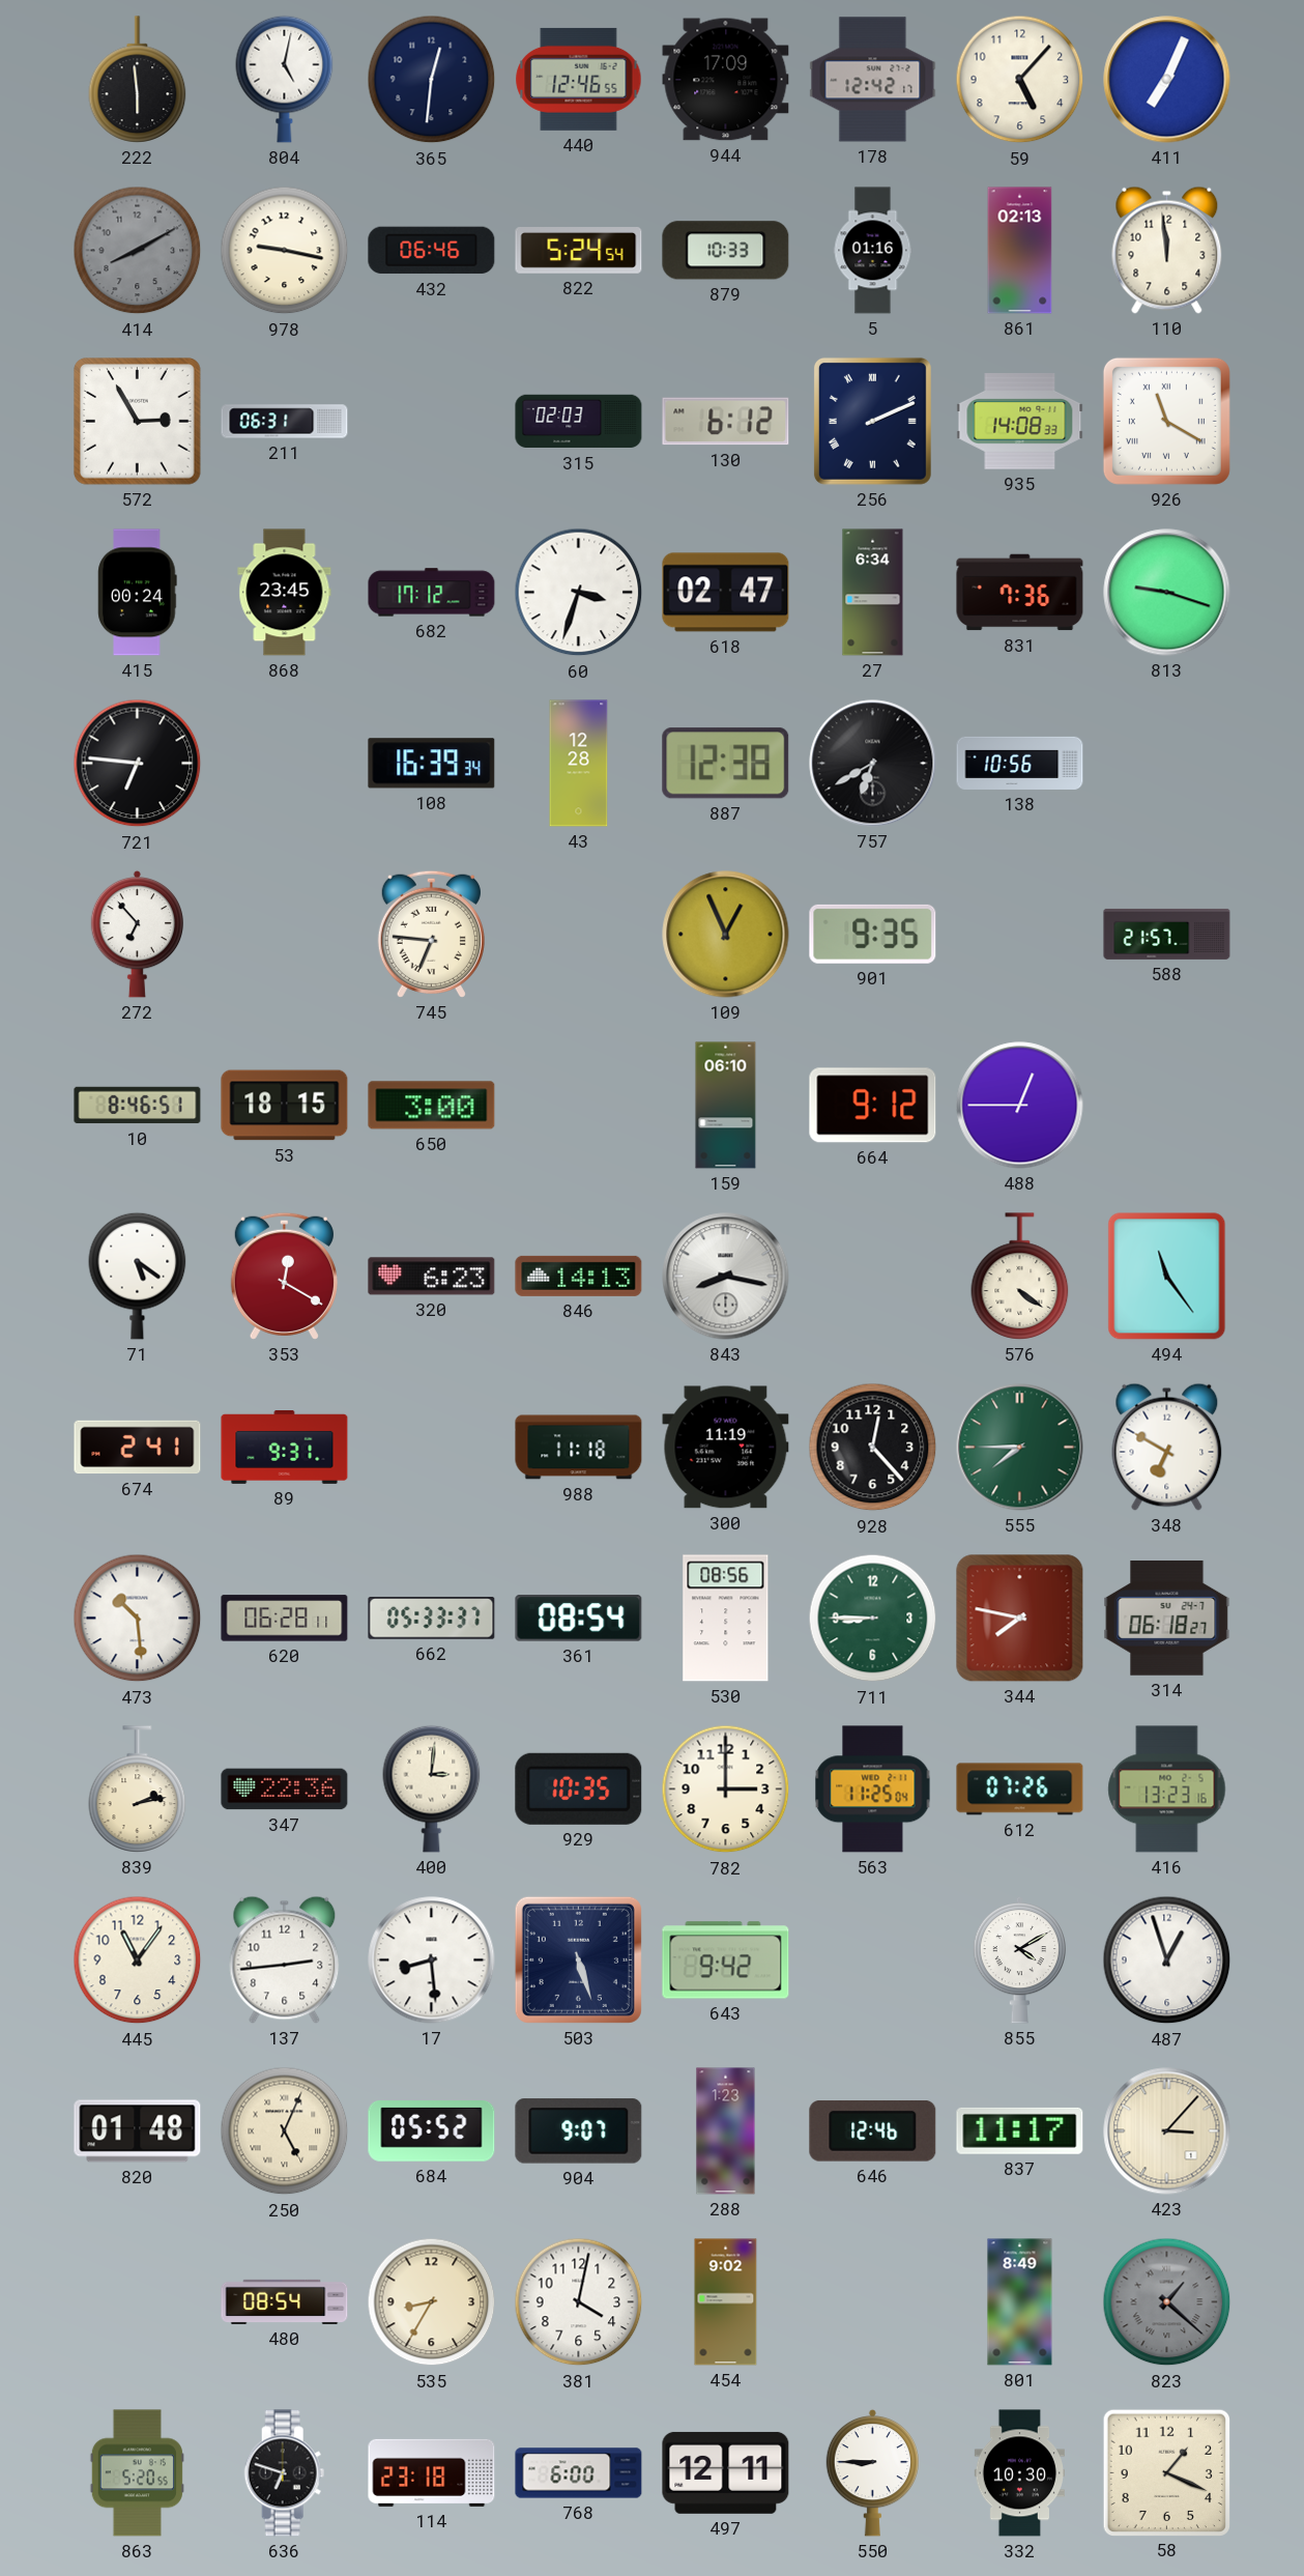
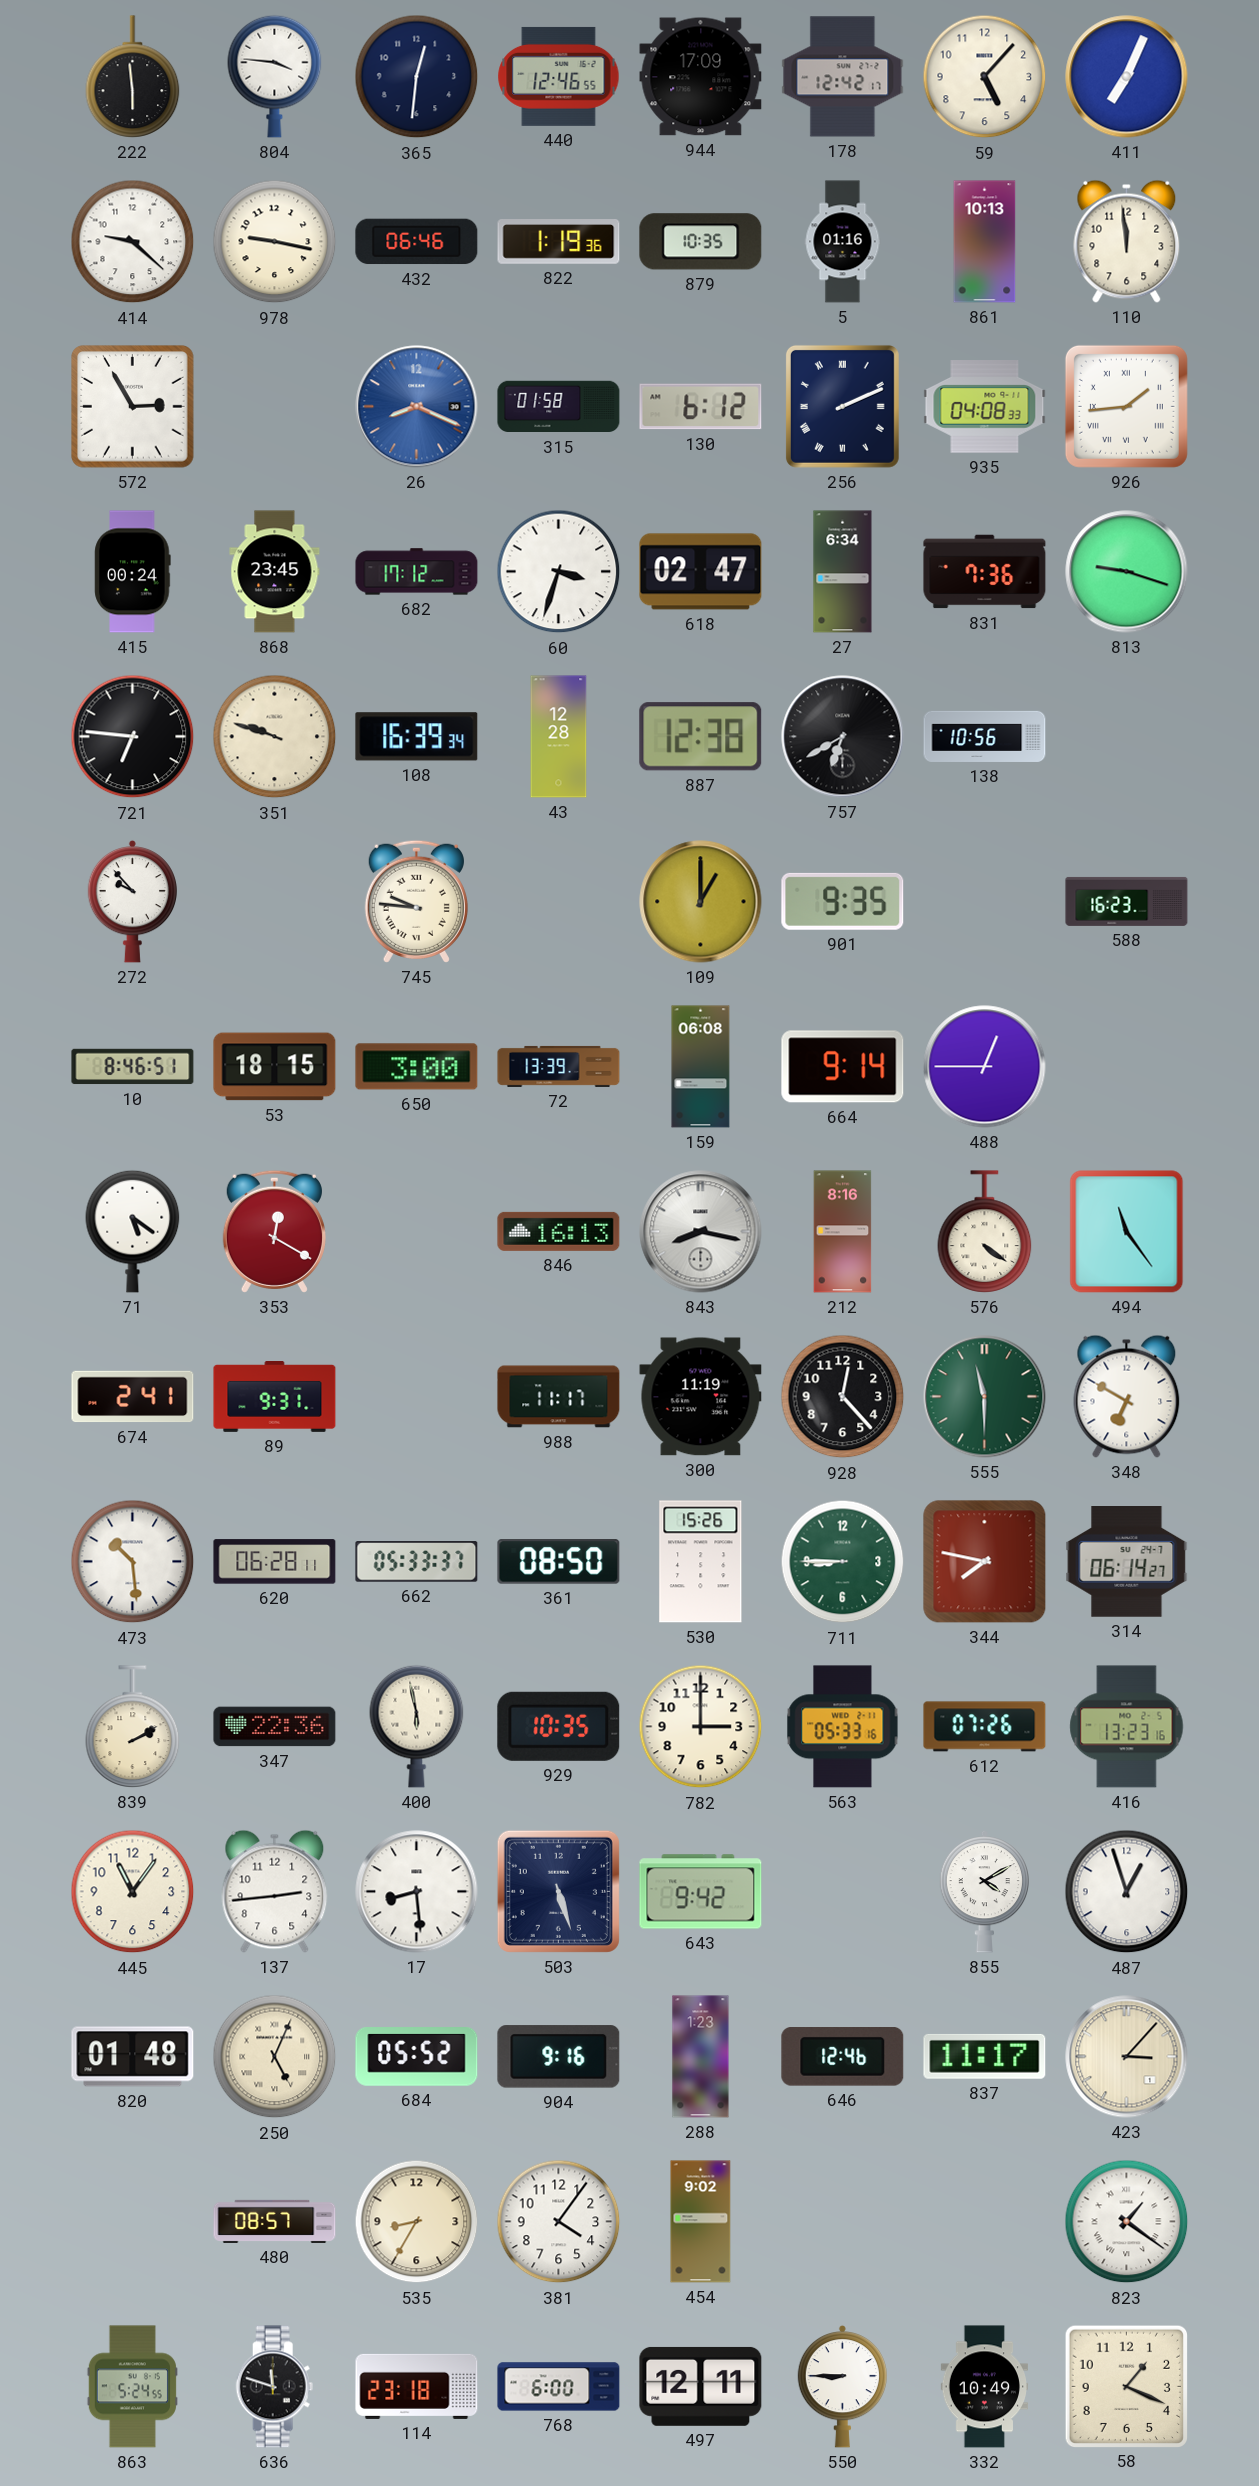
804: 5:02 -> 3:46
414: 8:10 -> 9:22
414 dial: grey -> white
822: 5:24 -> 1:19
879: 10:33 -> 10:35
861: 02:13 -> 10:13
211: 06:31 -> none
26: none -> 8:19
315: 02:03 -> 01:58
935: 14:08 -> 04:08
926: 11:20 -> 1:44
351: none -> 9:48
272: 6:53 -> 9:53
745: 6:46 -> 9:46
109: 12:56 -> 1:00
588: 21:57 -> 16:23
72: none -> 13:39
159: 06:10 -> 06:08
664: 9:12 -> 9:14
320: 6:23 -> none
846: 14:13 -> 16:13
212: none -> 8:16
988: 11:18 -> 11:17
555: 7:45 -> 11:30
361: 08:54 -> 08:50
530: 08:56 -> 15:26
314: 06:18 -> 06:14
839: 2:13 -> 2:10
400: 3:01 -> 5:58
563: 11:25 -> 05:33
904: 9:07 -> 9:16
480: 08:54 -> 08:57
381: 4:02 -> 4:06
801: 8:49 -> none
823: 1:22 -> 1:21
823 dial: grey -> white
863: 5:20 -> 5:24
636: 6:48 -> 11:48
332: 10:30 -> 10:49
